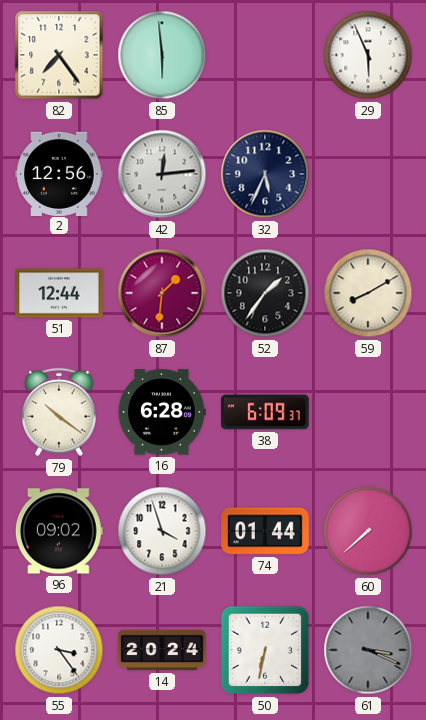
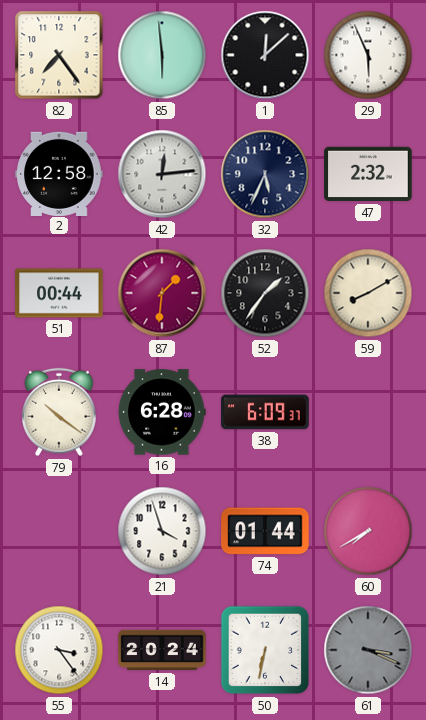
1: none -> 12:08
2: 12:56 -> 12:58
47: none -> 2:32
51: 12:44 -> 00:44
96: 09:02 -> none
60: 7:38 -> 7:40
